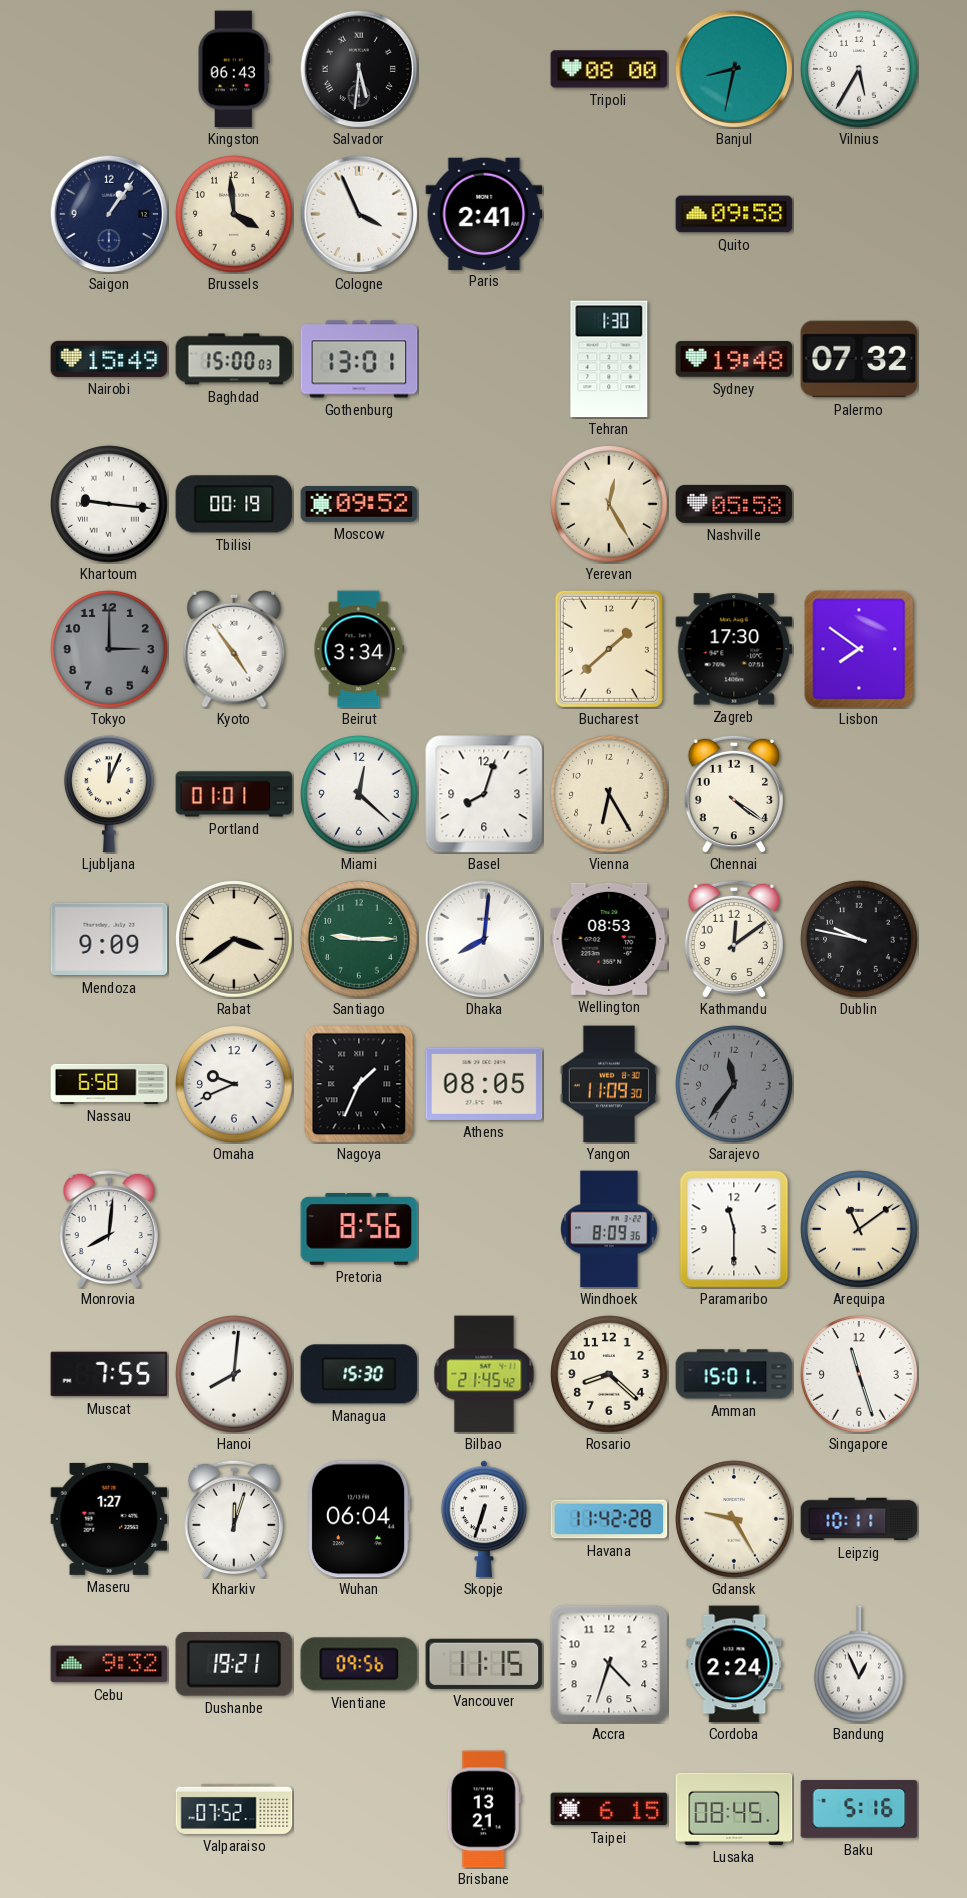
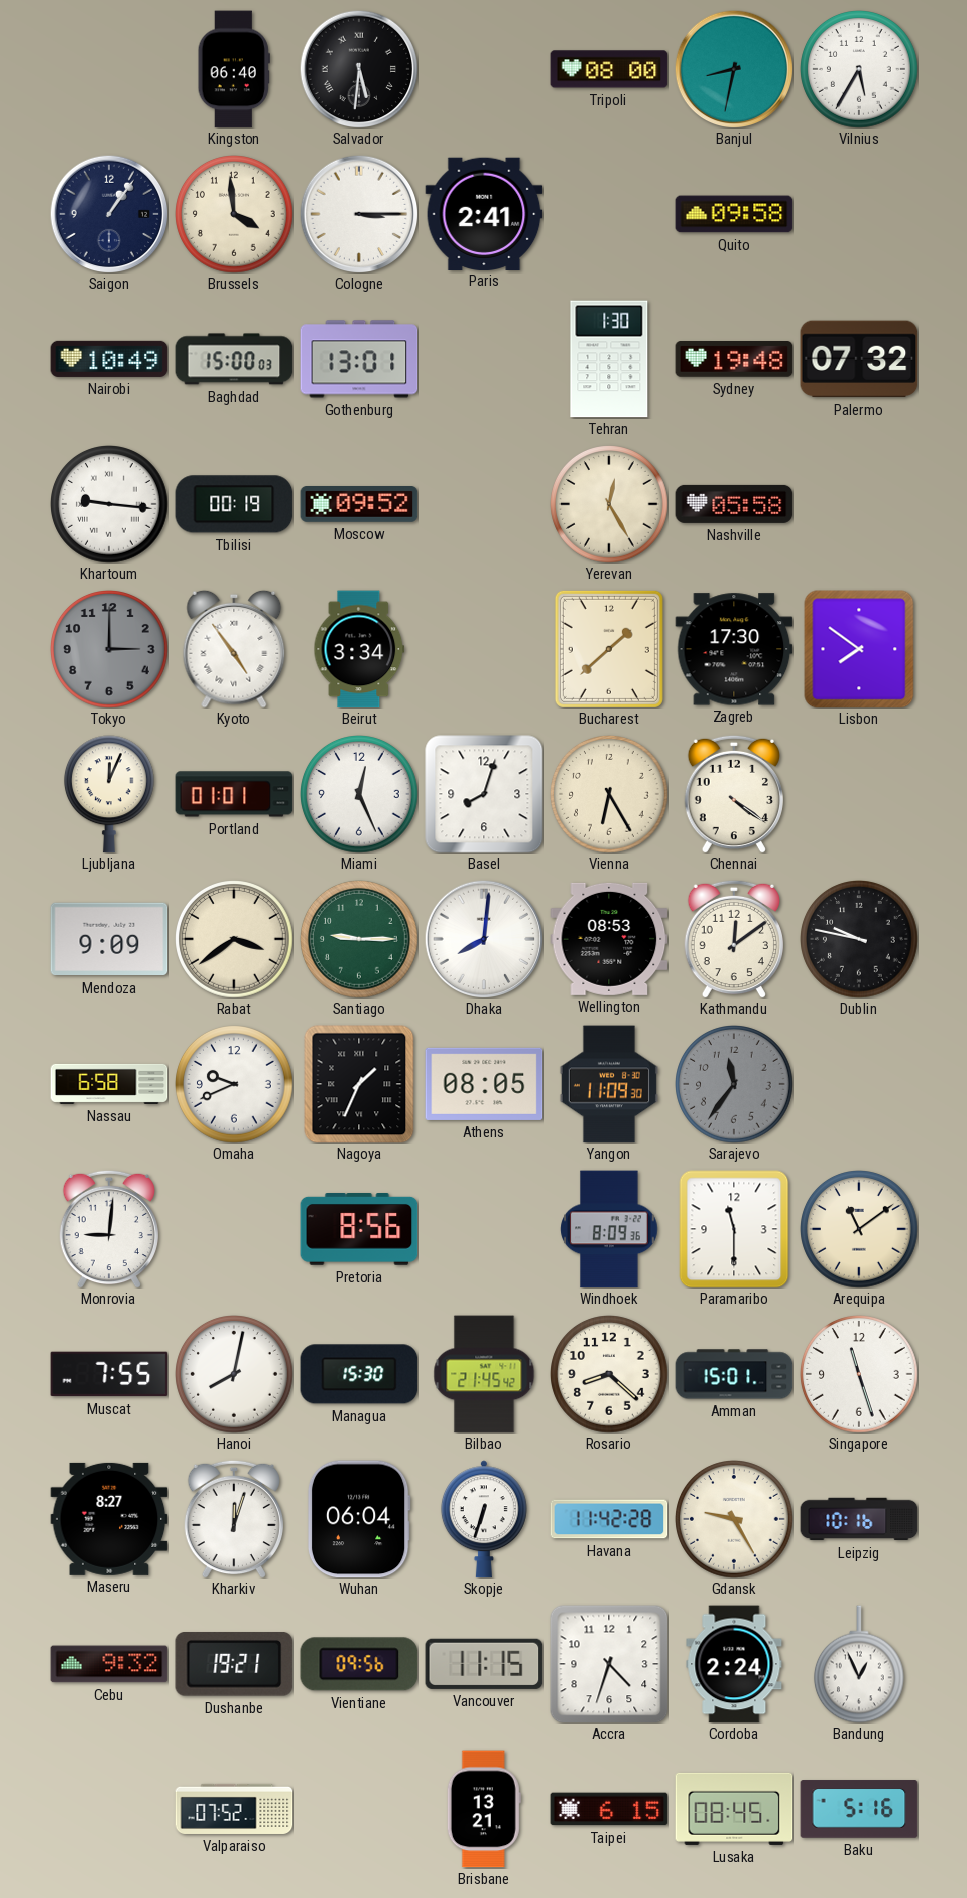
Kingston: 06:43 -> 06:40
Cologne: 3:56 -> 3:15
Nairobi: 15:49 -> 10:49
Miami: 12:22 -> 12:26
Monrovia: 8:01 -> 9:01
Hanoi: 8:01 -> 8:02
Maseru: 1:27 -> 8:27
Leipzig: 10:11 -> 10:16
